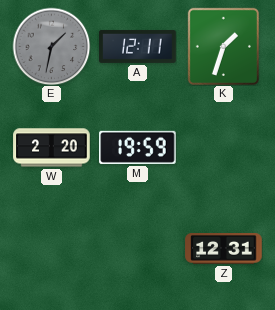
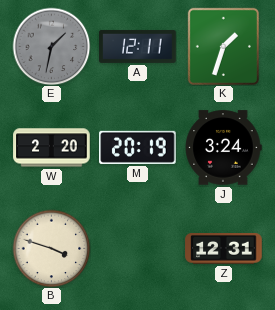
M: 19:59 -> 20:19
J: none -> 3:24
B: none -> 3:48
